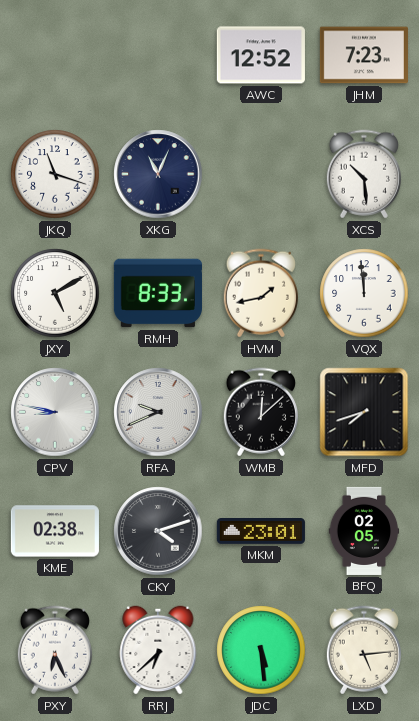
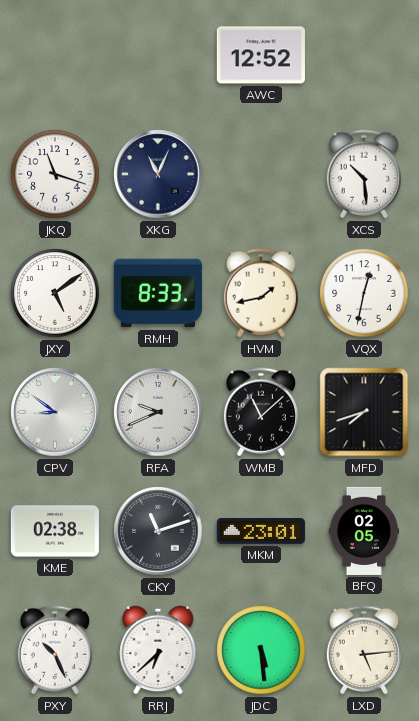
JHM: 7:23 -> none
JXY: 5:10 -> 5:09
VQX: 11:59 -> 12:32
CPV: 8:47 -> 8:51
WMB: 12:08 -> 11:08
CKY: 4:12 -> 11:12
PXY: 6:26 -> 10:26
